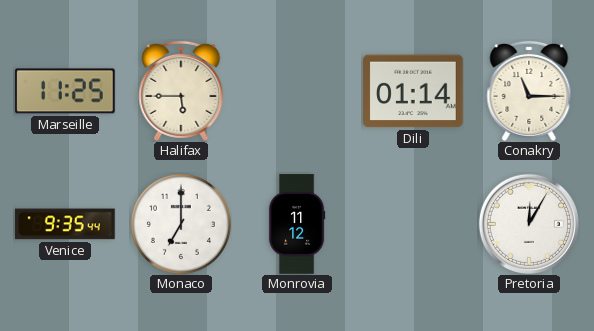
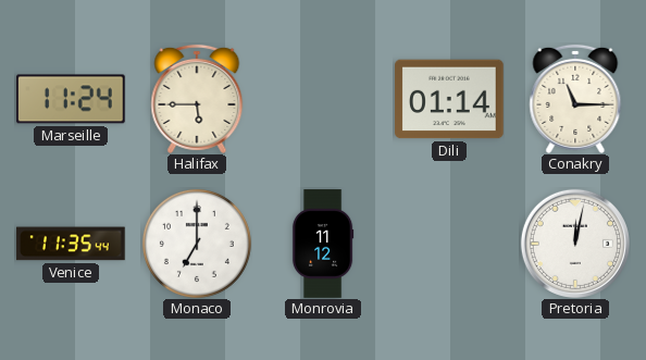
Marseille: 11:25 -> 11:24
Venice: 9:35 -> 11:35
Pretoria: 12:05 -> 12:02
